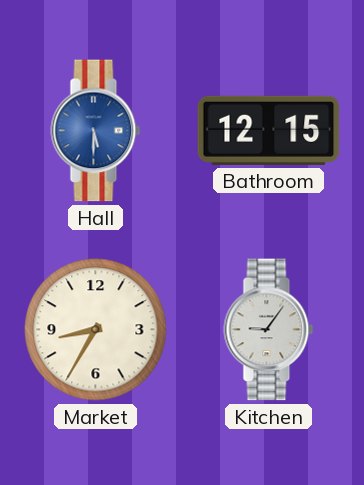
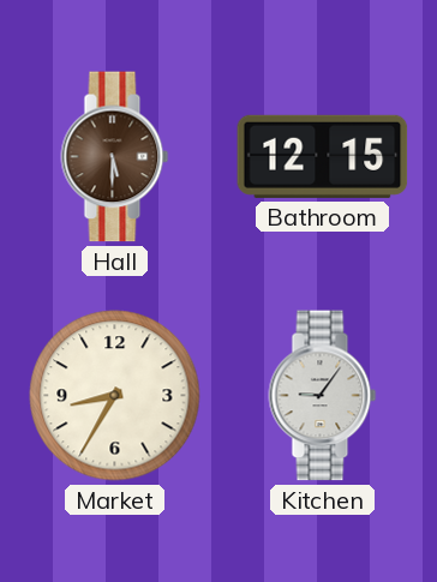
Hall dial: blue -> brown
